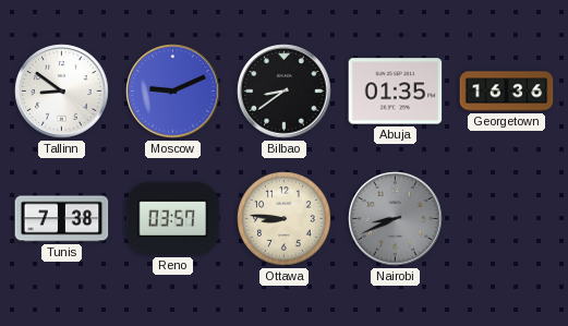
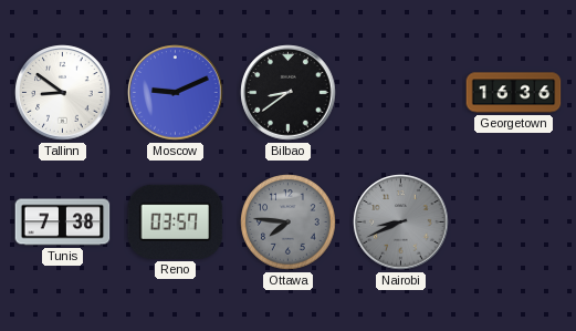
Abuja: 01:35 -> none
Ottawa: 8:46 -> 7:46
Ottawa dial: cream -> grey
